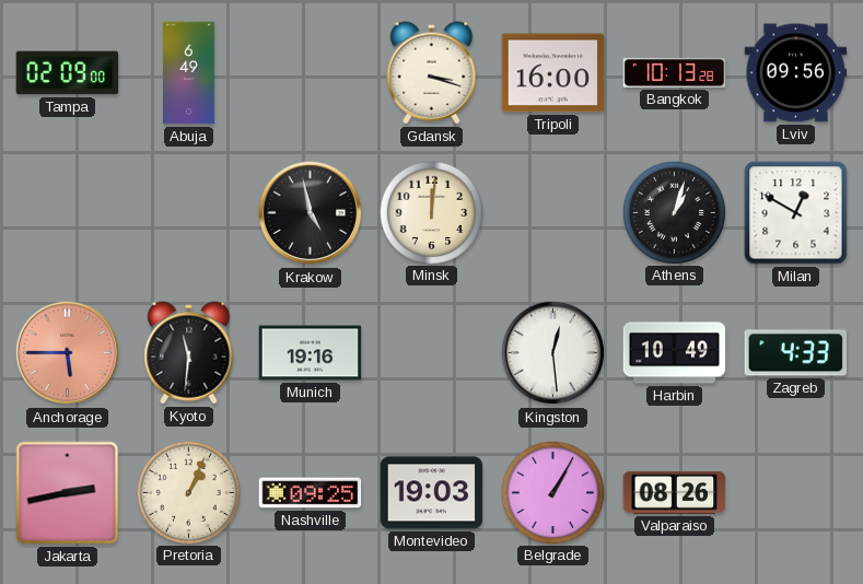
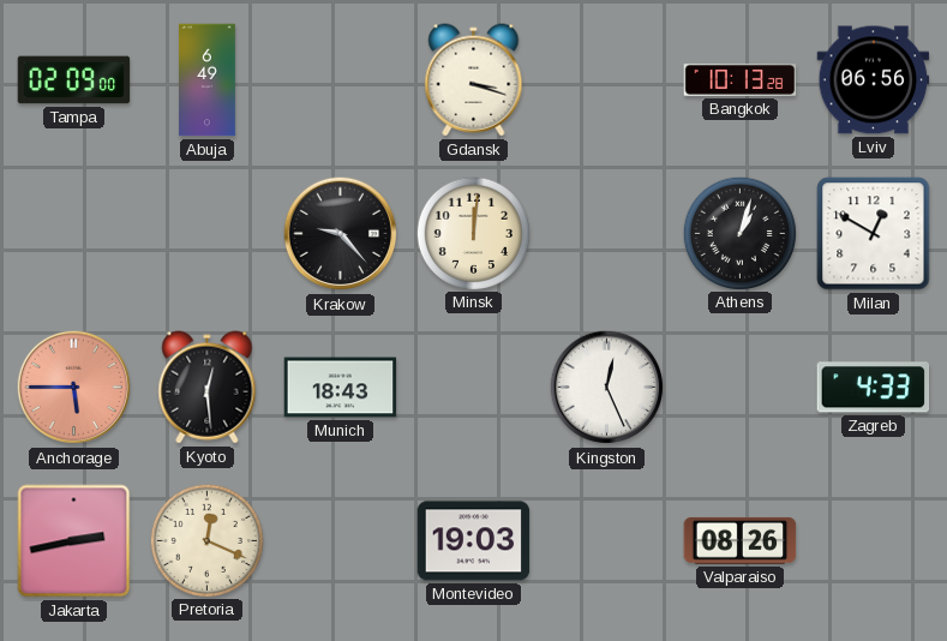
Tripoli: 16:00 -> none
Lviv: 09:56 -> 06:56
Krakow: 4:58 -> 9:23
Kyoto: 11:31 -> 12:29
Munich: 19:16 -> 18:43
Kingston: 12:29 -> 12:26
Harbin: 10:49 -> none
Pretoria: 1:04 -> 12:19
Nashville: 09:25 -> none
Belgrade: 1:05 -> none
